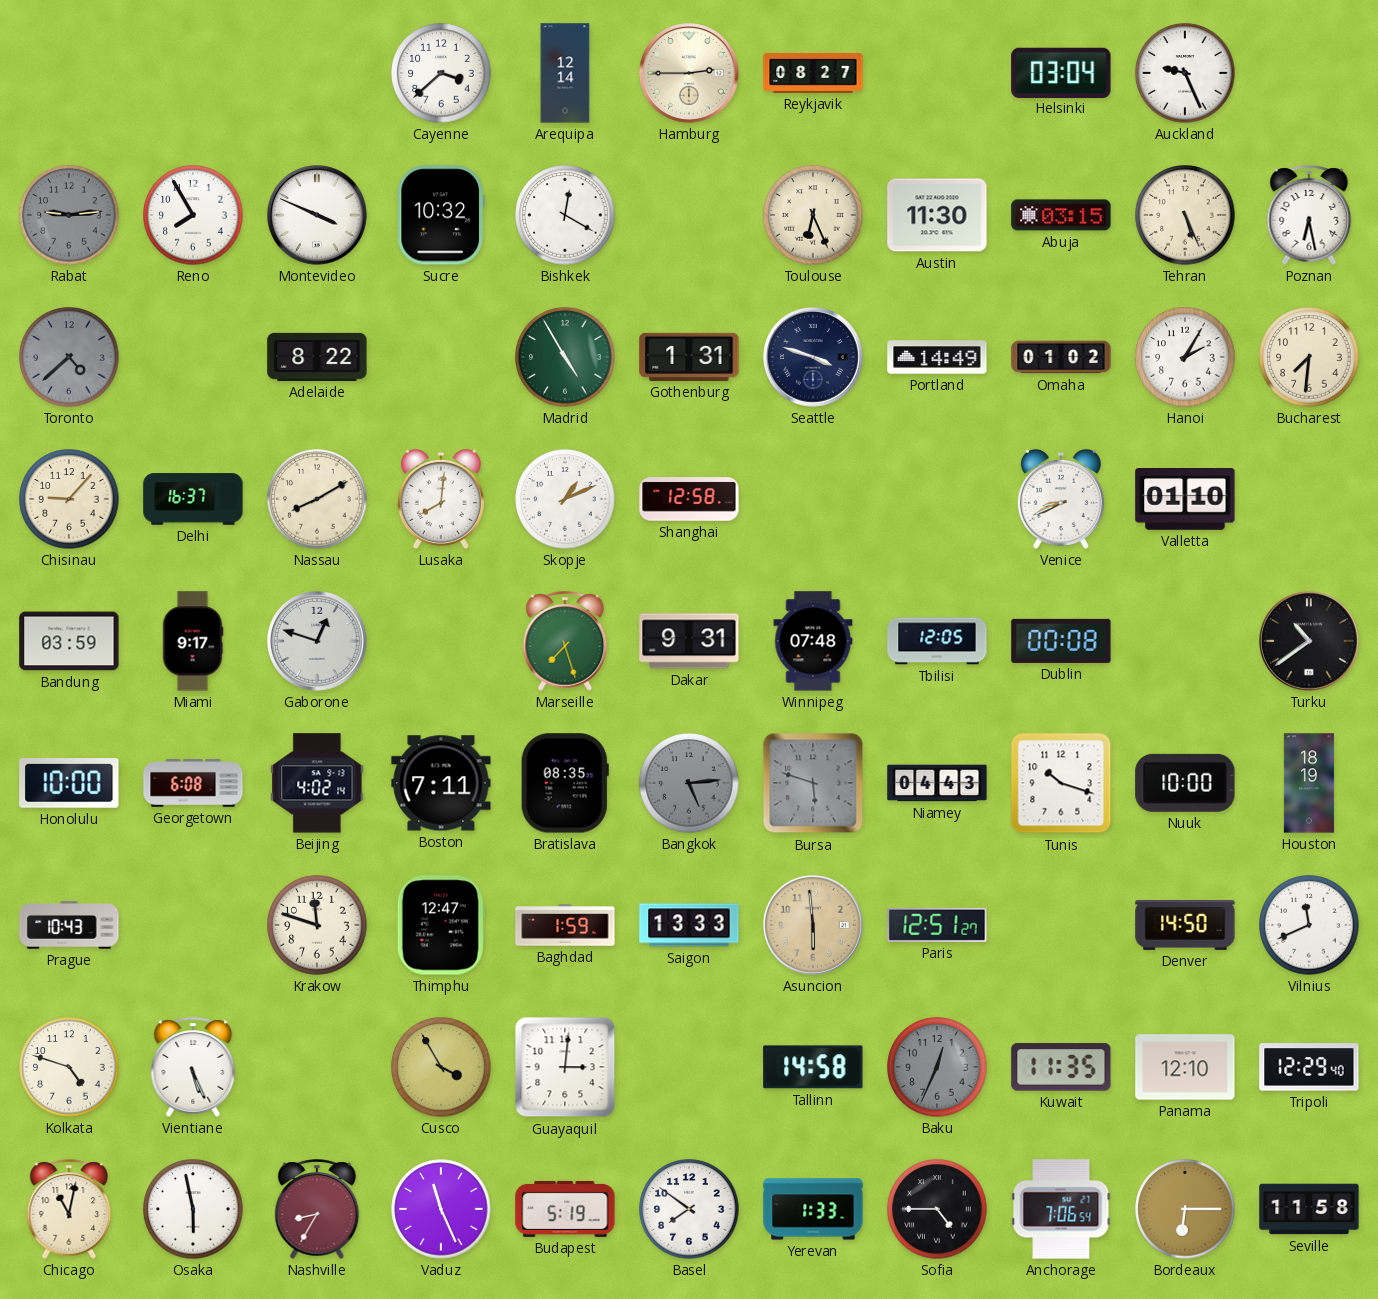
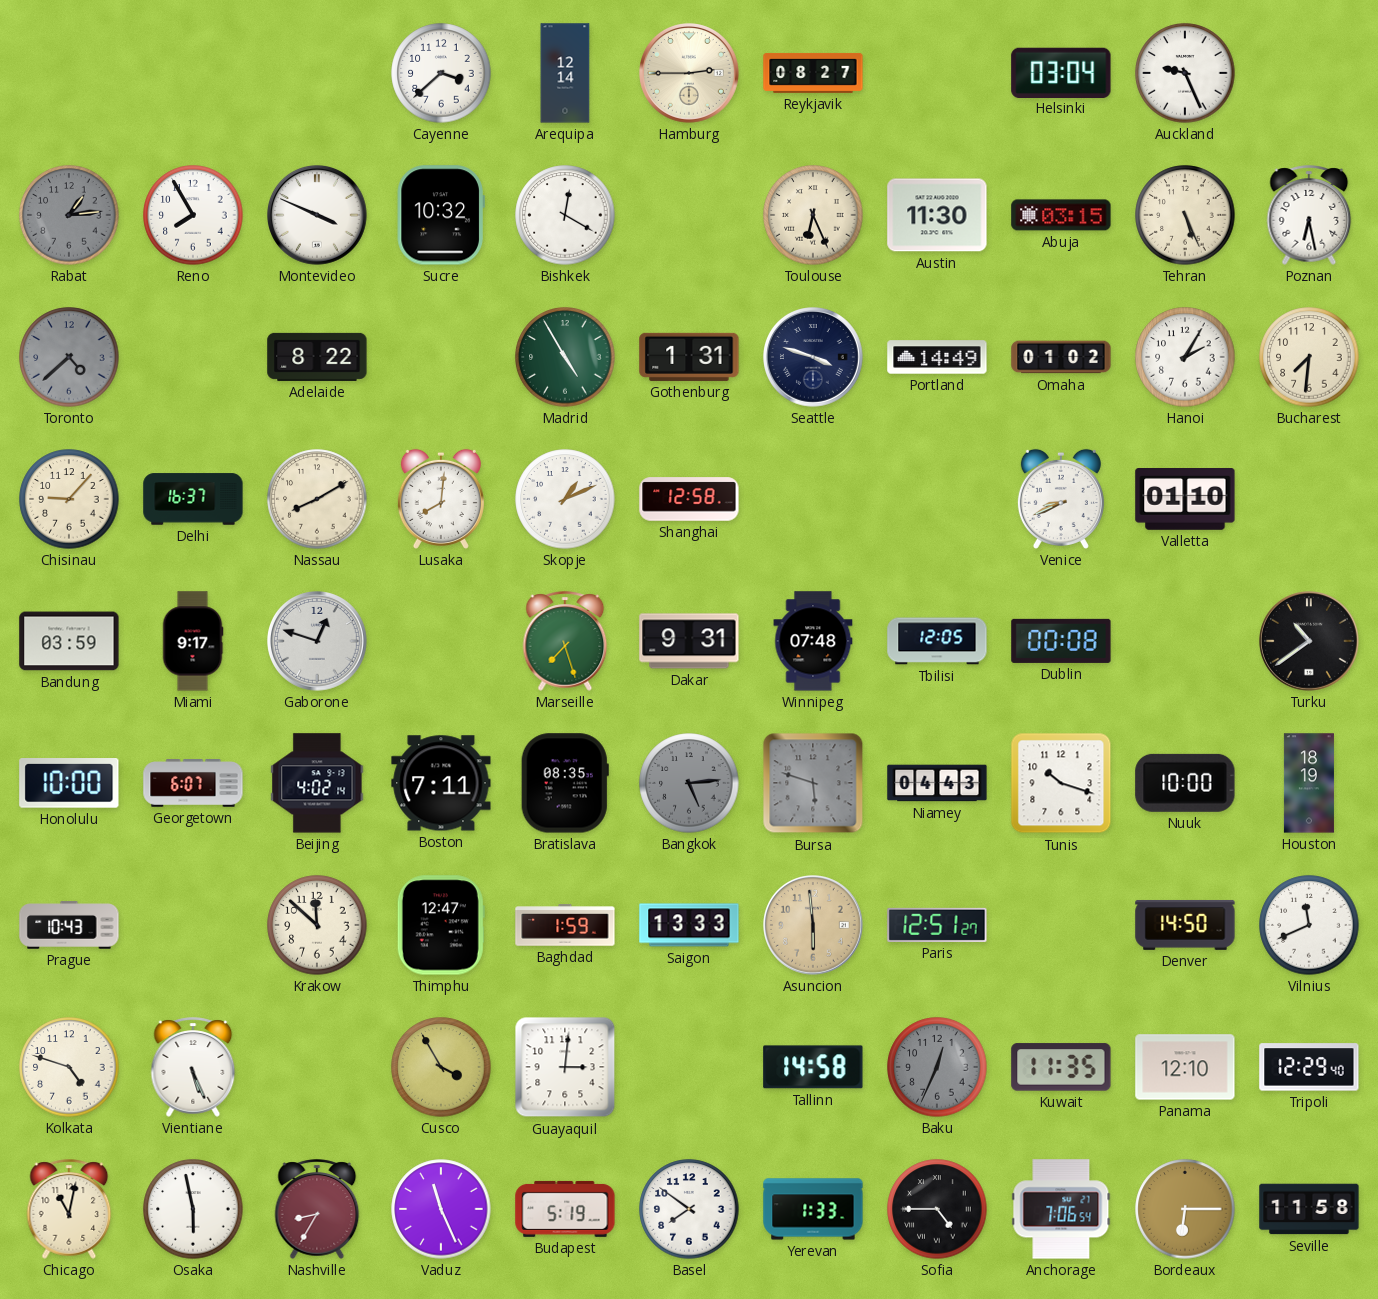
Rabat: 9:14 -> 1:14
Georgetown: 6:08 -> 6:07
Krakow: 11:48 -> 11:52
